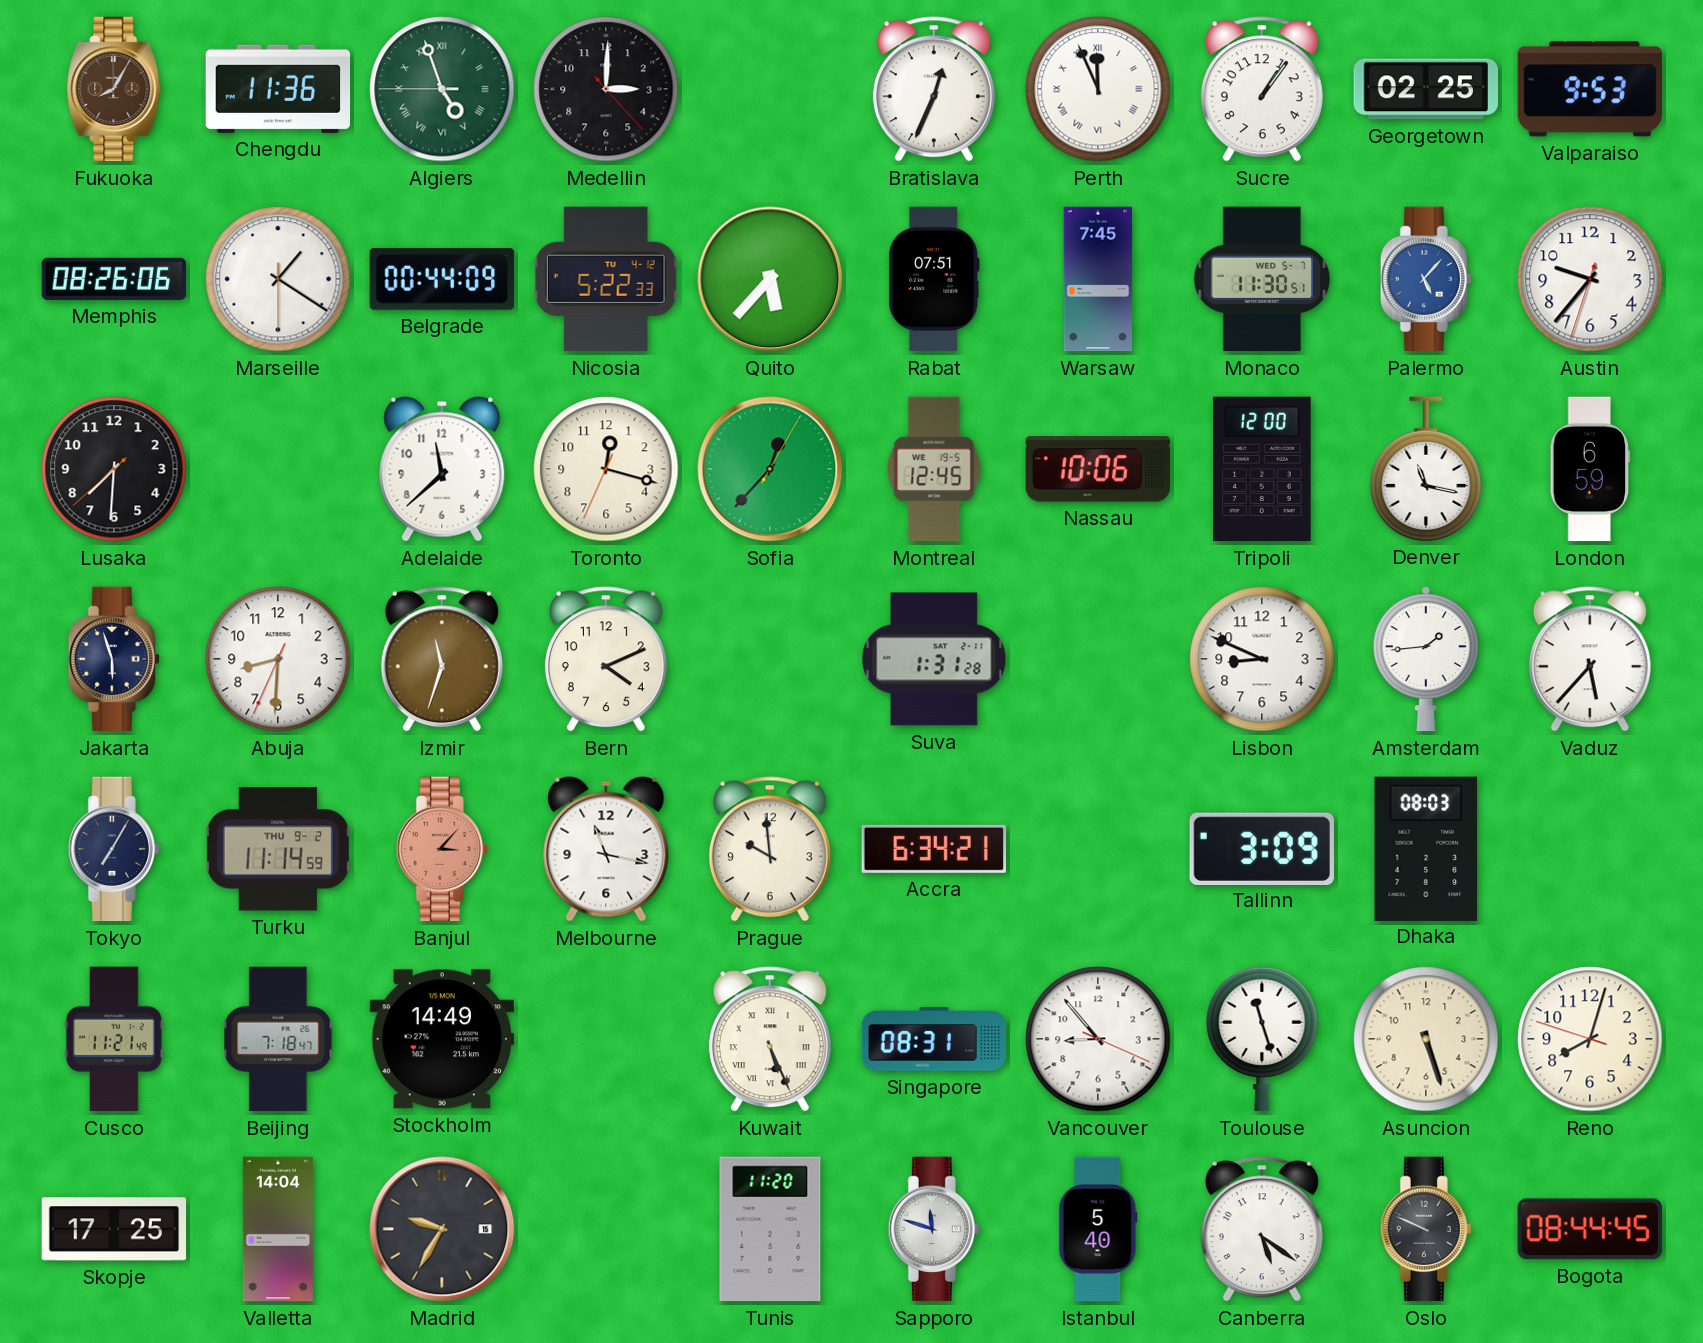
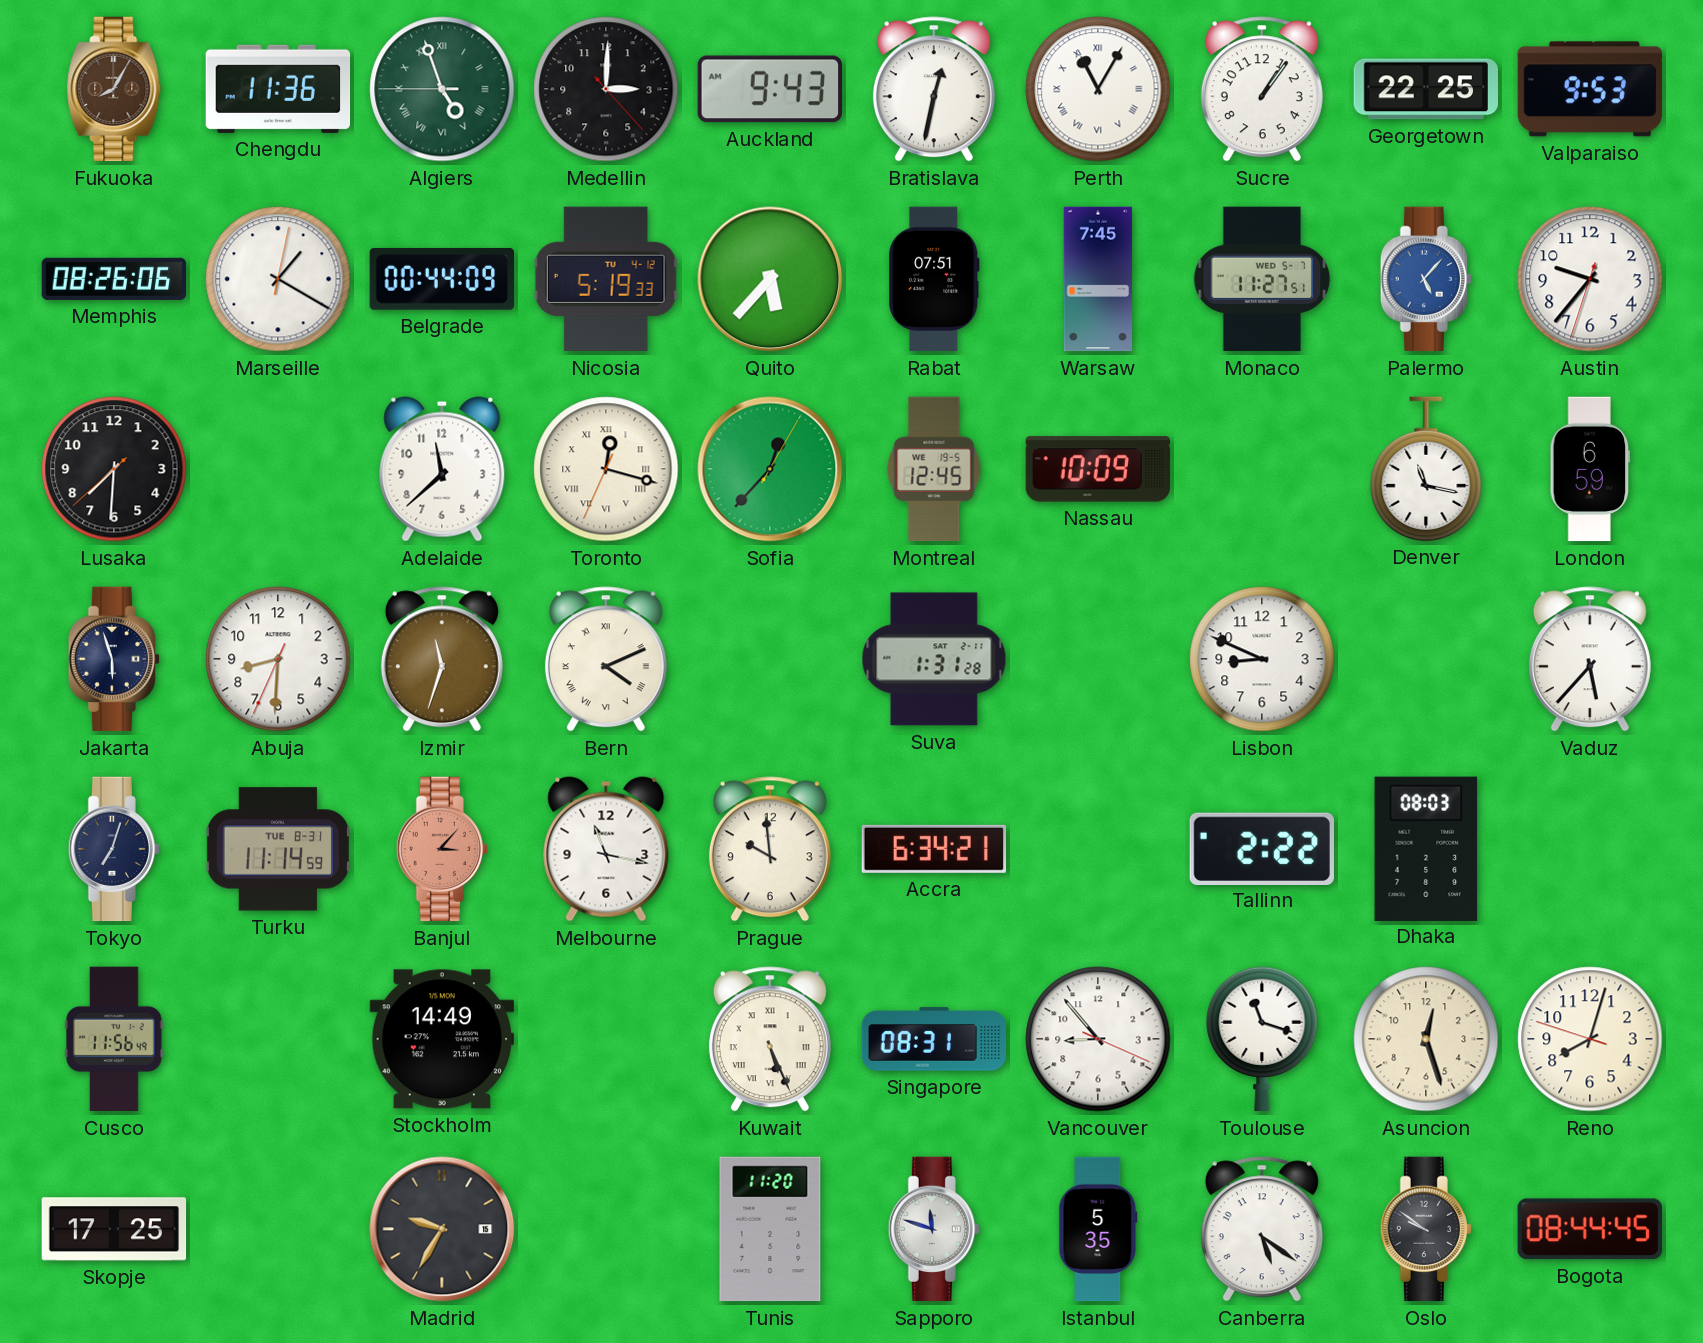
Auckland: none -> 9:43
Bratislava: 12:34 -> 12:32
Perth: 11:56 -> 11:05
Georgetown: 02:25 -> 22:25
Marseille: 1:20:30 -> 1:20:02
Nicosia: 5:22 -> 5:19
Monaco: 11:30 -> 11:27
Toronto numerals: Arabic -> Roman
Nassau: 10:06 -> 10:09
Tripoli: 12:00 -> none
Bern numerals: Arabic -> Roman
Amsterdam: 1:44 -> none
Tokyo: 7:05 -> 7:03
Turku date: THU 9-2 -> TUE 8-31
Tallinn: 3:09 -> 2:22
Cusco: 11:21 -> 11:56
Beijing: 7:18 -> none
Toulouse: 11:27 -> 11:18
Asuncion: 5:27 -> 12:27
Valletta: 14:04 -> none
Istanbul: 5:40 -> 5:35
Oslo: 9:49 -> 9:51
